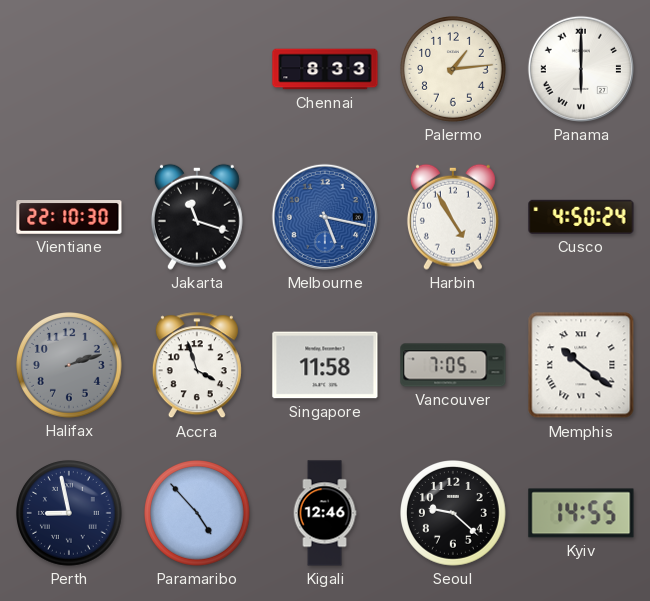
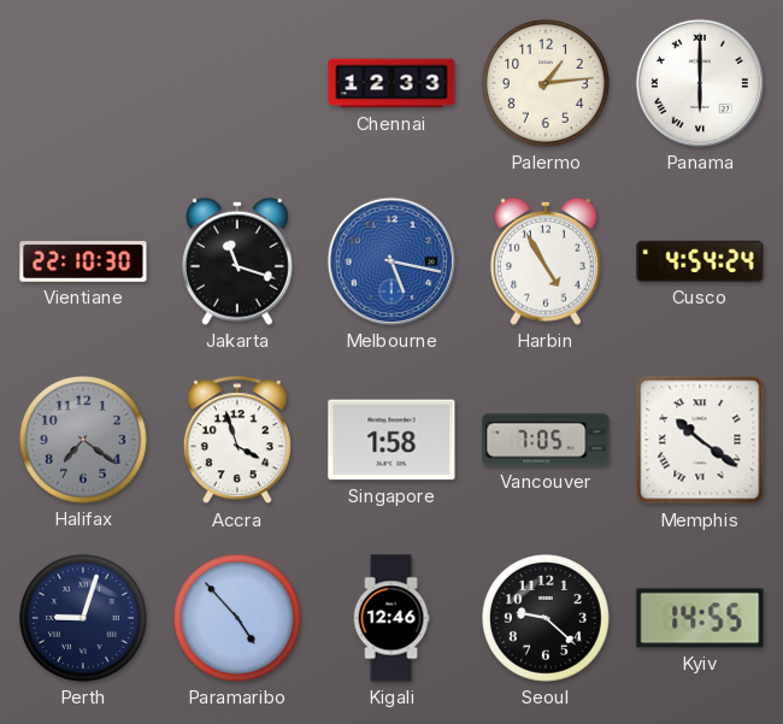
Chennai: 8:33 -> 12:33
Cusco: 4:50 -> 4:54
Halifax: 2:12 -> 7:21
Singapore: 11:58 -> 1:58
Perth: 8:58 -> 9:03
